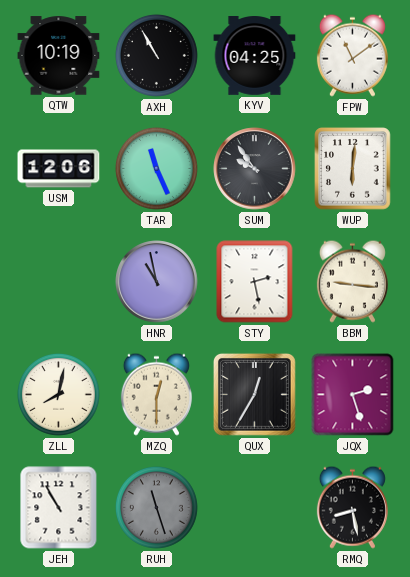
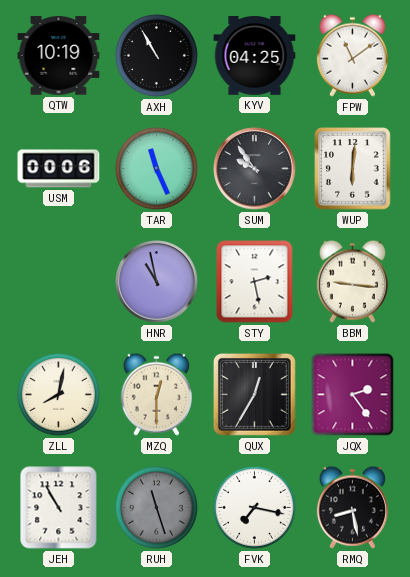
USM: 12:06 -> 00:06
JQX: 2:27 -> 2:24
FVK: none -> 7:17
